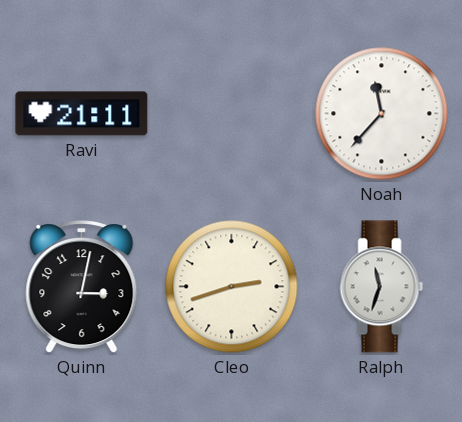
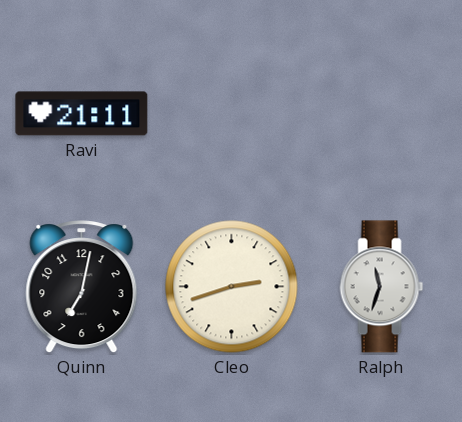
Noah: 11:37 -> none
Quinn: 3:02 -> 7:02
